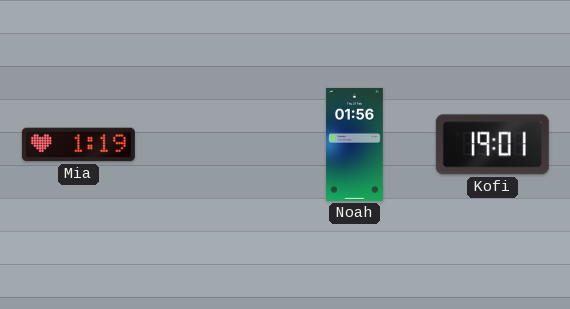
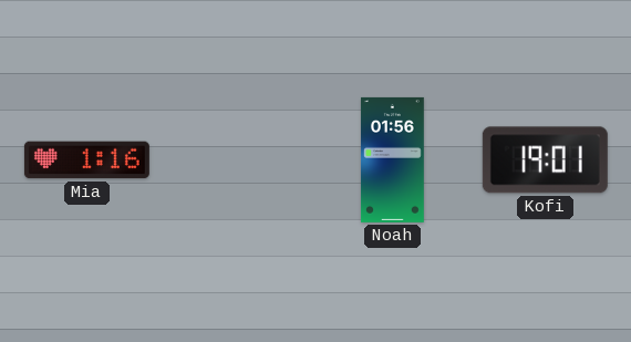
Mia: 1:19 -> 1:16
